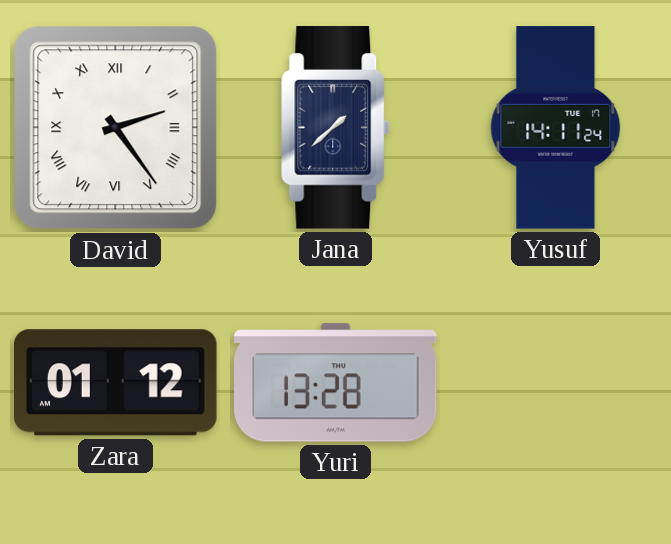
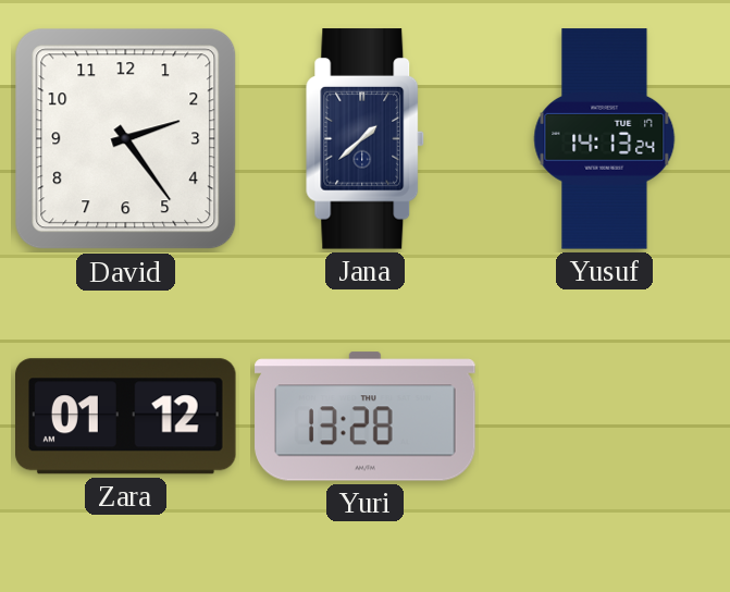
David numerals: Roman -> Arabic
Yusuf: 14:11 -> 14:13
